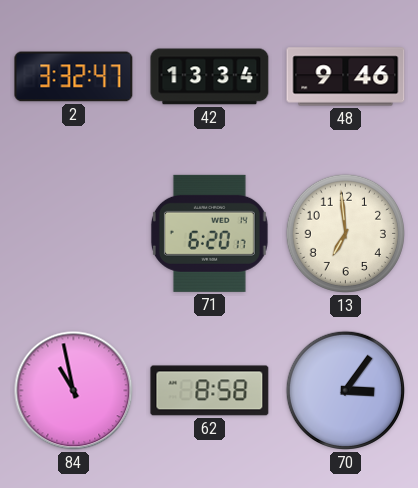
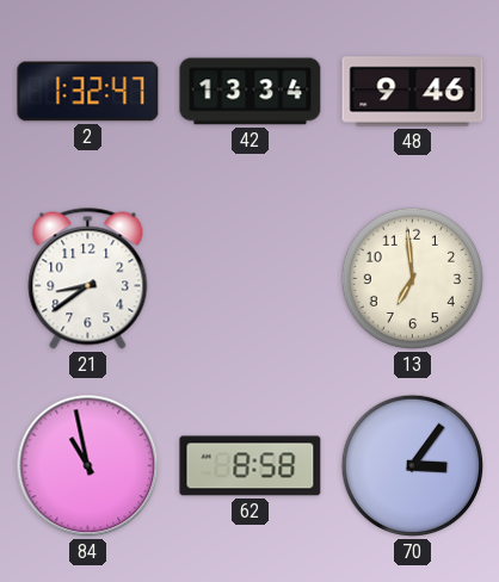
2: 3:32 -> 1:32
21: none -> 8:39
71: 6:20 -> none
